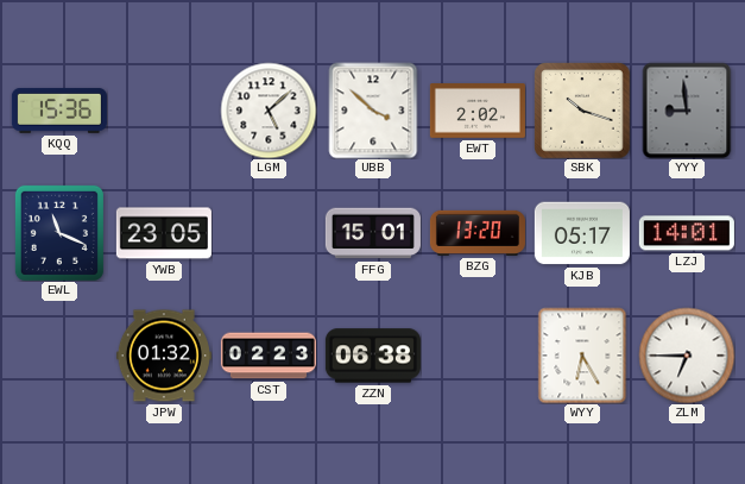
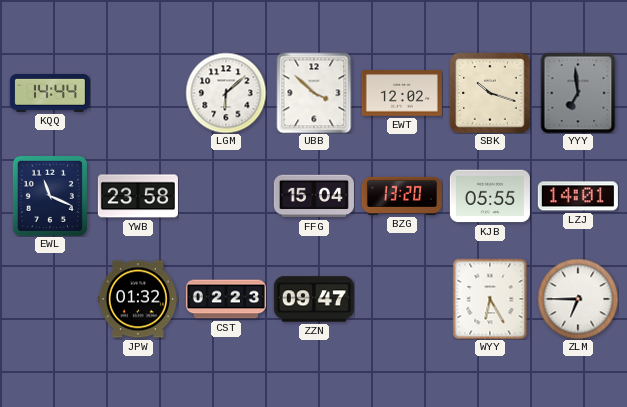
KQQ: 15:36 -> 14:44
LGM: 5:08 -> 6:08
EWT: 2:02 -> 12:02
YYY: 8:59 -> 6:59
YWB: 23:05 -> 23:58
FFG: 15:01 -> 15:04
KJB: 05:17 -> 05:55
ZZN: 06:38 -> 09:47
